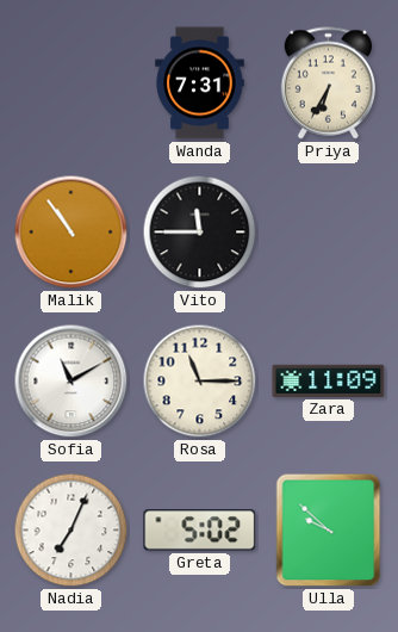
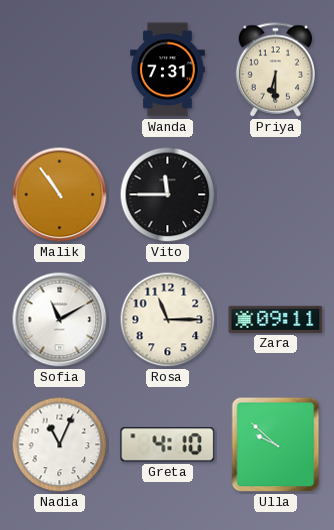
Priya: 6:35 -> 6:30
Zara: 11:09 -> 09:11
Nadia: 7:04 -> 11:04
Greta: 5:02 -> 4:10
